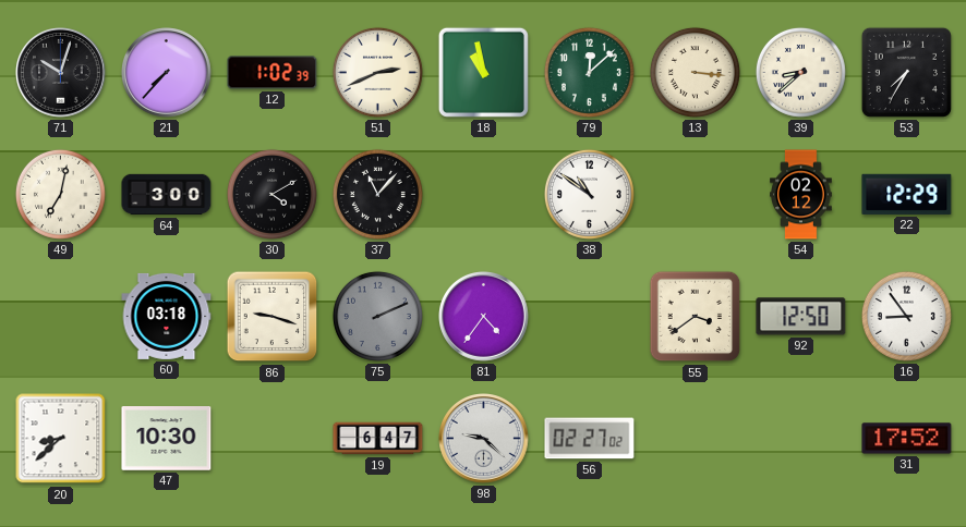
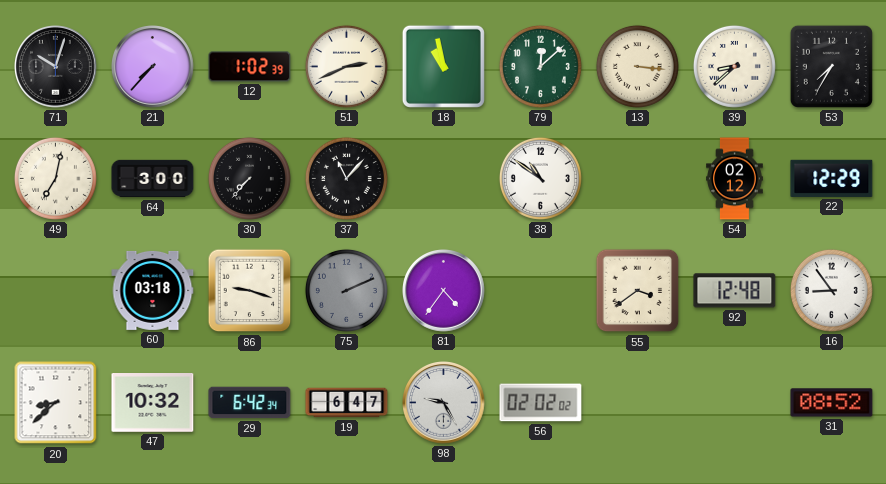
30: 4:10 -> 7:37
92: 12:50 -> 12:48
47: 10:30 -> 10:32
29: none -> 6:42
98: 9:22 -> 9:25
56: 02:27 -> 02:02
31: 17:52 -> 08:52
